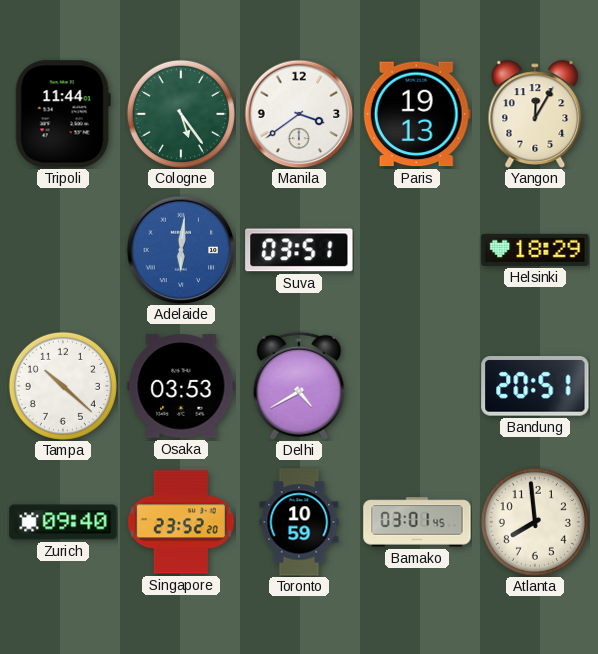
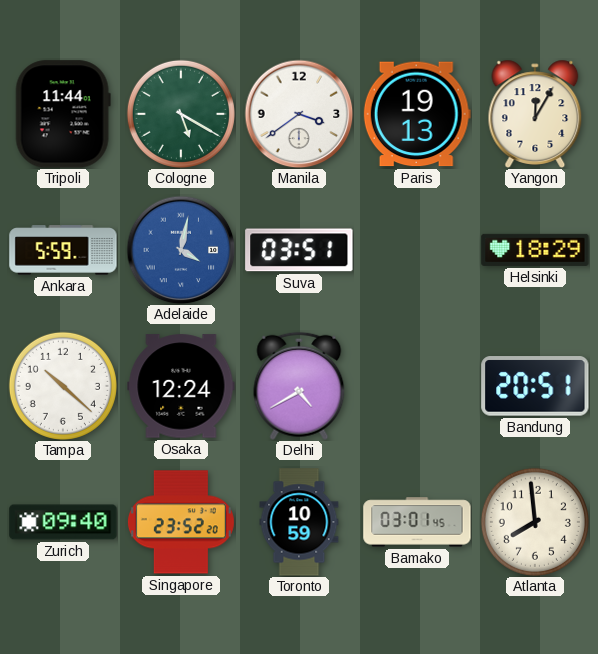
Cologne: 5:24 -> 5:20
Ankara: none -> 5:59
Adelaide: 6:01 -> 4:02
Osaka: 03:53 -> 12:24
